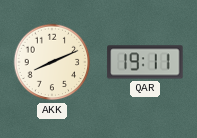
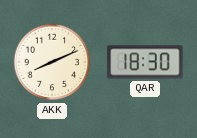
QAR: 19:11 -> 18:30
